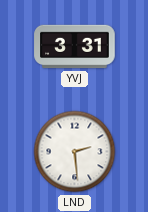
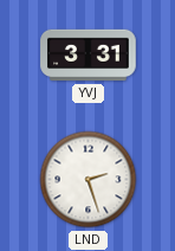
LND: 2:29 -> 2:27
